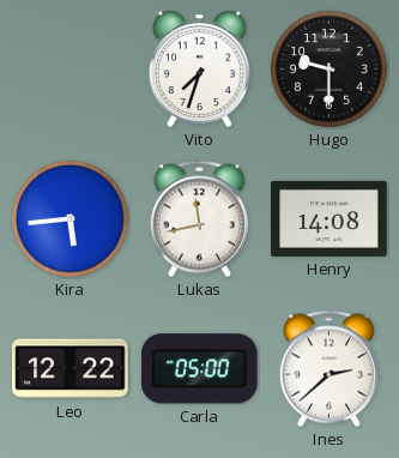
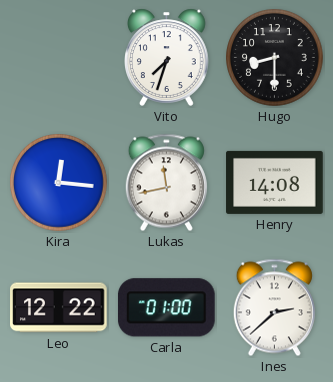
Hugo: 9:30 -> 8:30
Kira: 5:44 -> 12:16
Carla: 05:00 -> 01:00
